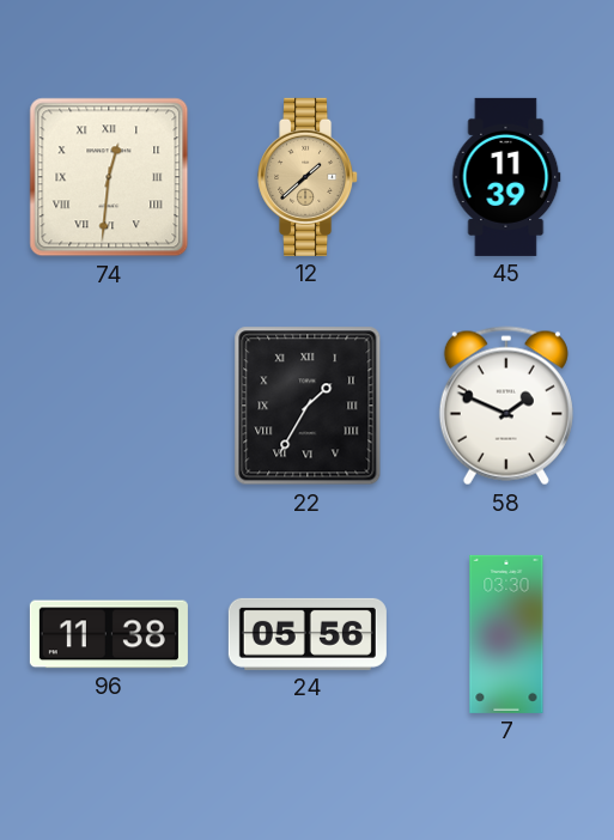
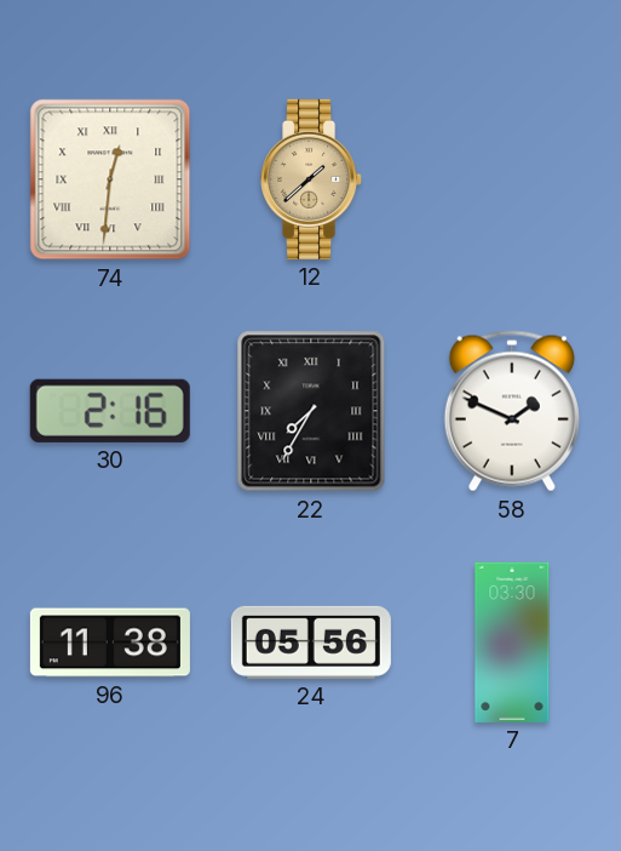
45: 11:39 -> none
30: none -> 2:16
22: 1:35 -> 7:35
